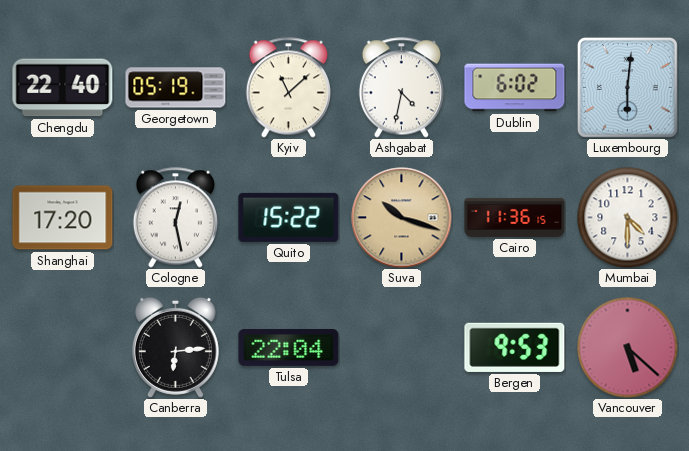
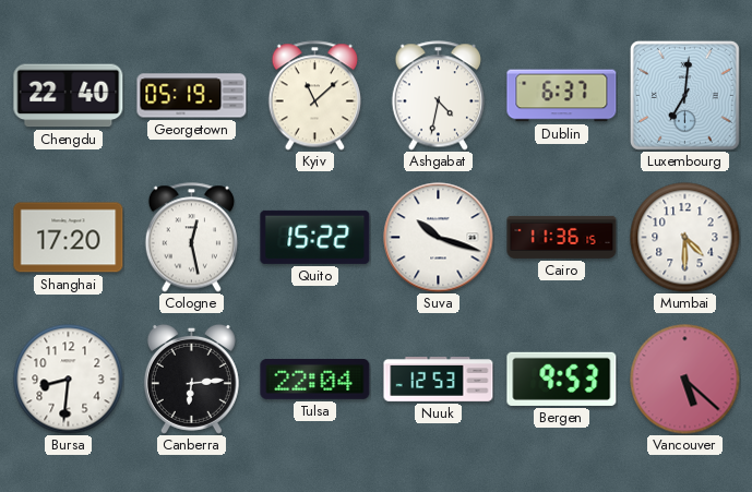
Dublin: 6:02 -> 6:37
Luxembourg: 6:01 -> 7:01
Suva dial: champagne -> white
Bursa: none -> 8:31
Nuuk: none -> 12:53
